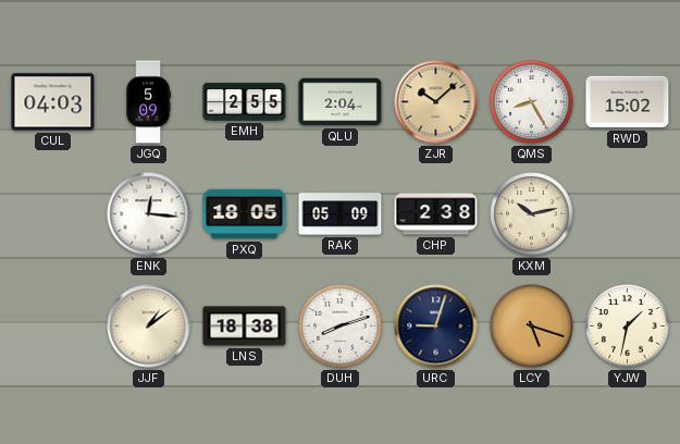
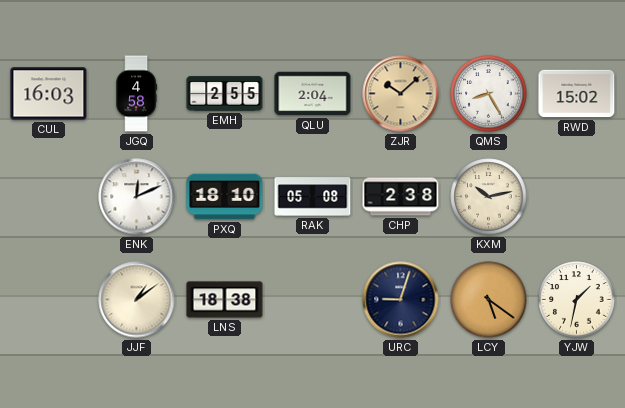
CUL: 04:03 -> 16:03
JGQ: 5:09 -> 4:58
ENK: 12:16 -> 12:11
PXQ: 18:05 -> 18:10
RAK: 05:09 -> 05:08
DUH: 8:12 -> none
LCY: 5:18 -> 5:21
